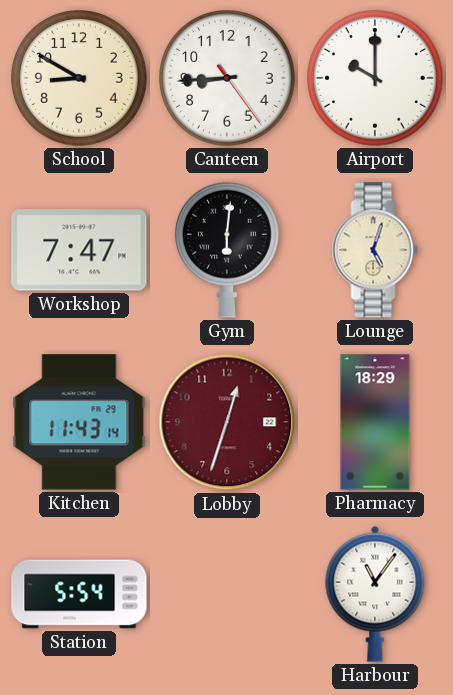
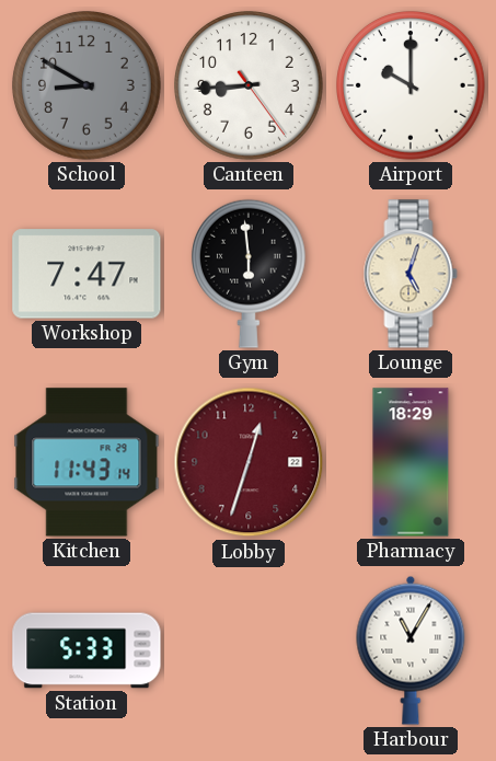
School dial: cream -> grey
Gym: 6:01 -> 5:59
Station: 5:54 -> 5:33
Harbour: 11:06 -> 11:05
